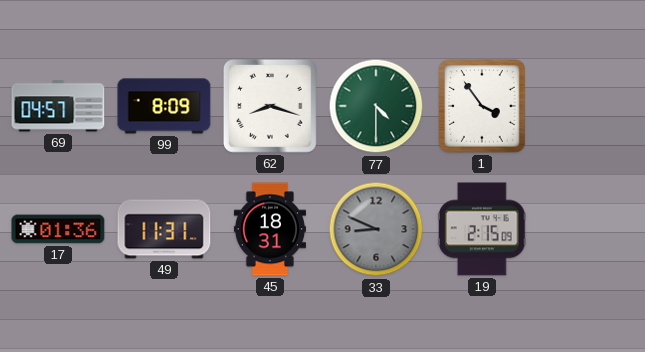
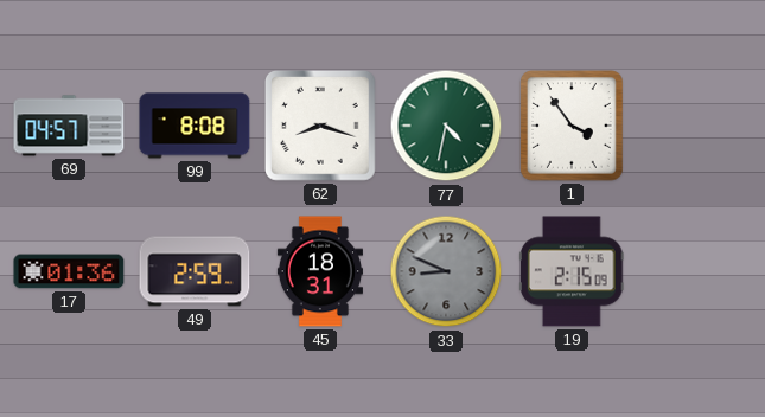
99: 8:09 -> 8:08
77: 4:30 -> 4:32
49: 11:31 -> 2:59
